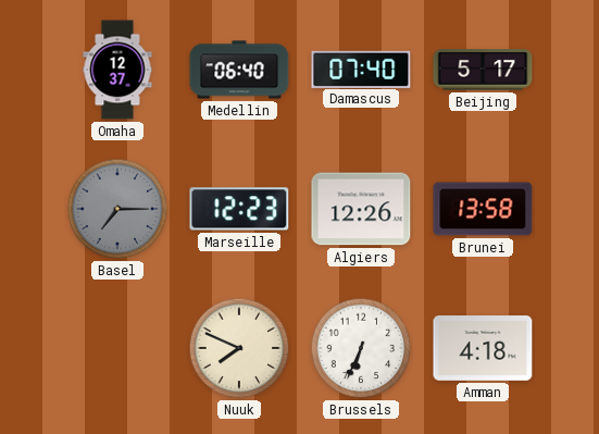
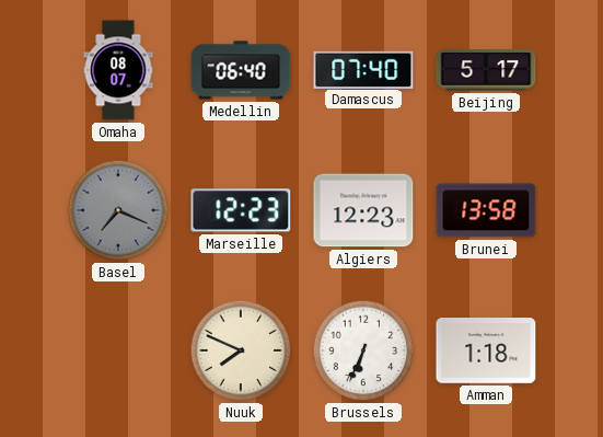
Omaha: 12:37 -> 08:07
Basel: 7:15 -> 7:19
Algiers: 12:26 -> 12:23
Amman: 4:18 -> 1:18
